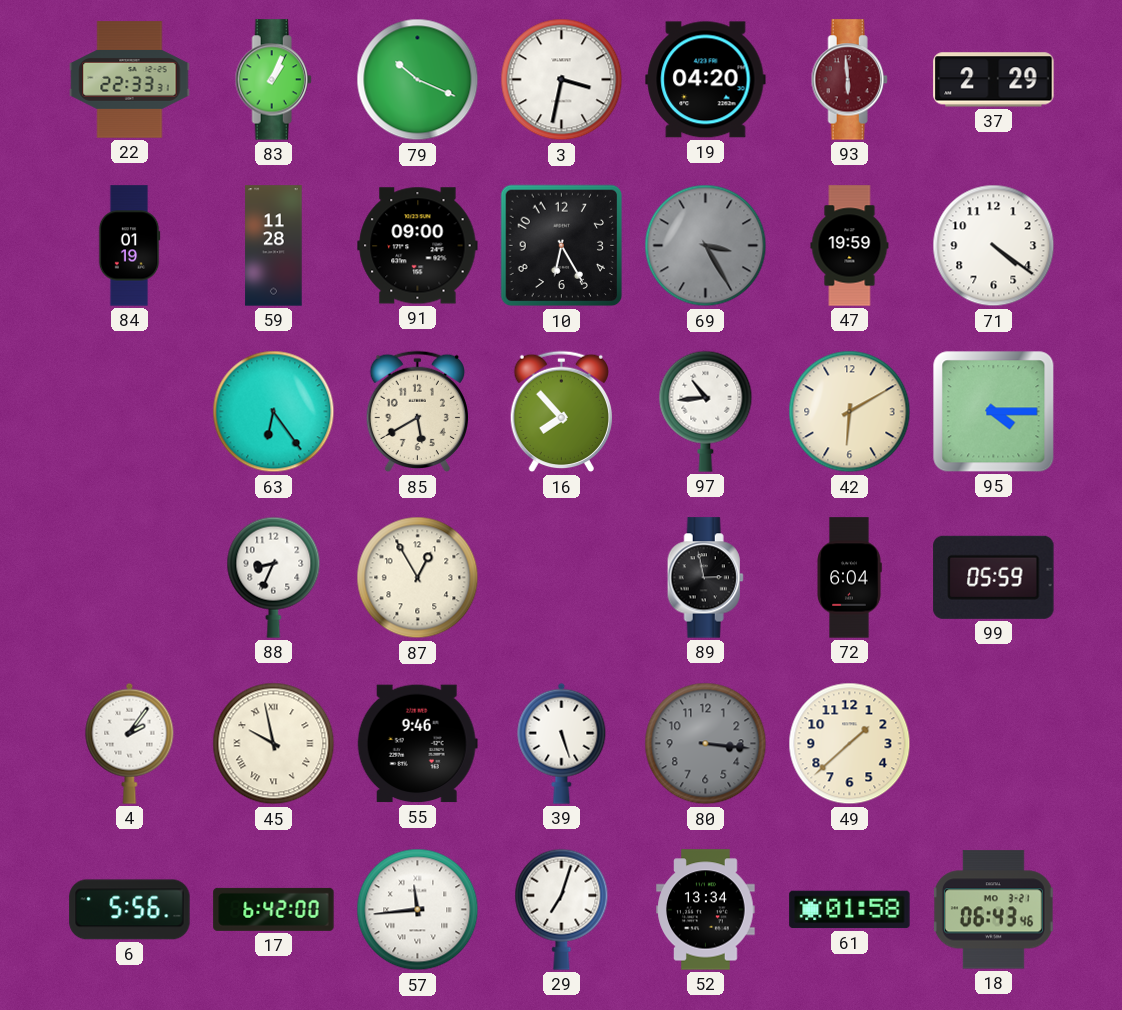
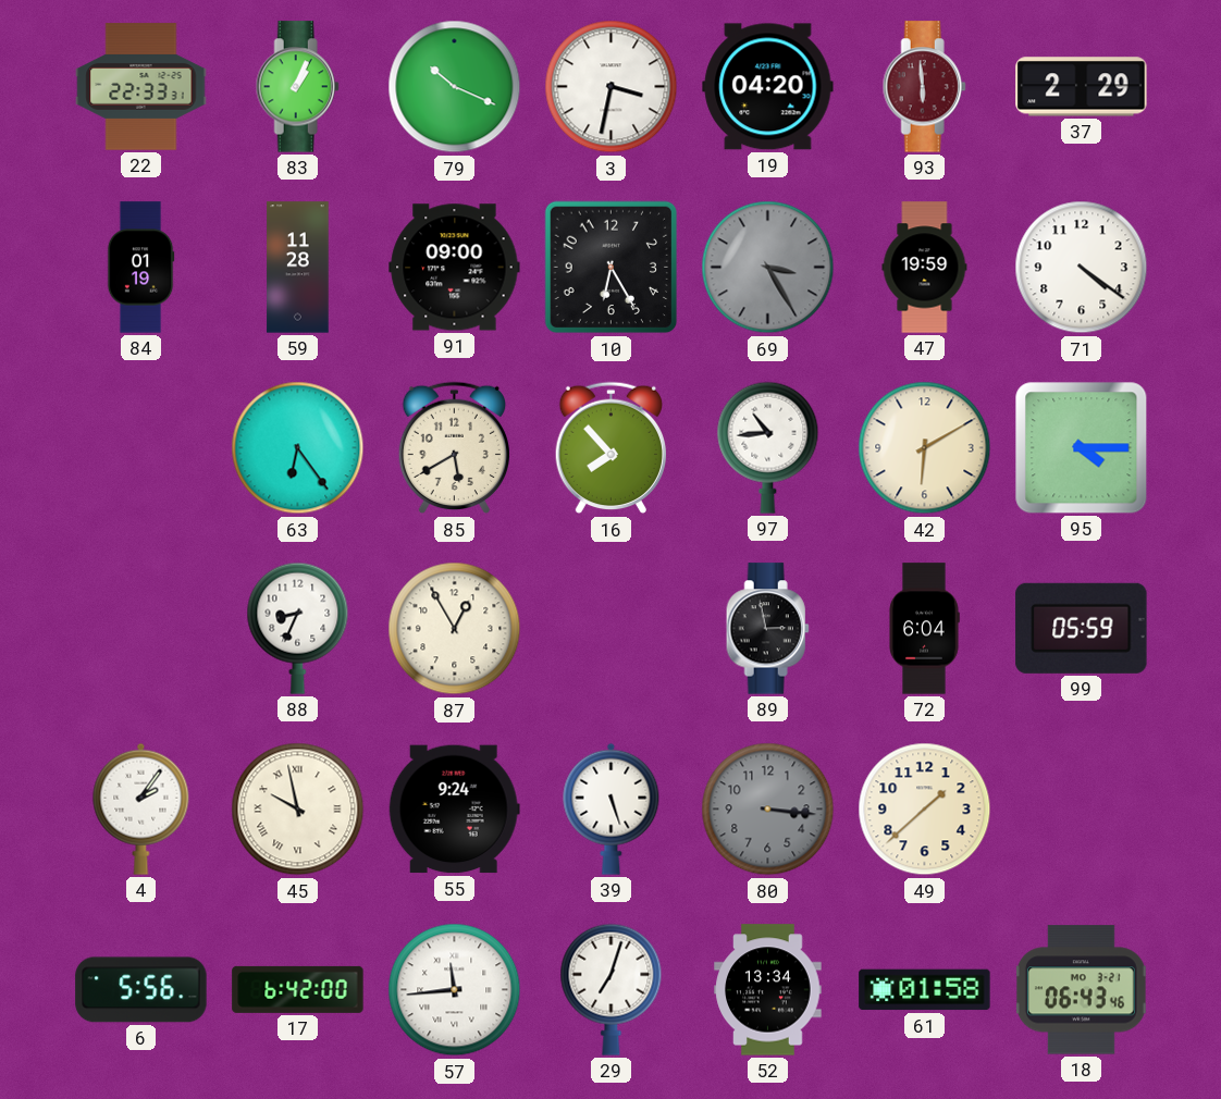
55: 9:46 -> 9:24
